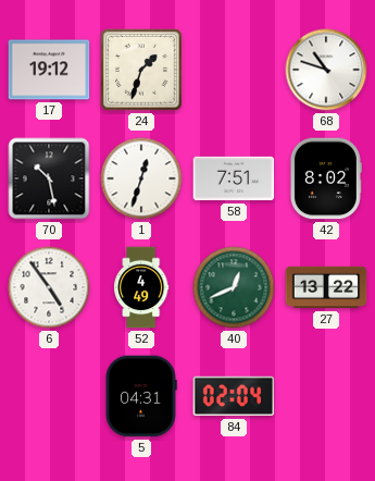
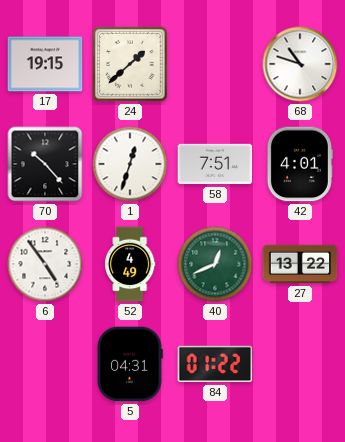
17: 19:12 -> 19:15
24: 1:33 -> 1:38
70: 10:28 -> 10:23
42: 8:02 -> 4:01
84: 02:04 -> 01:22
